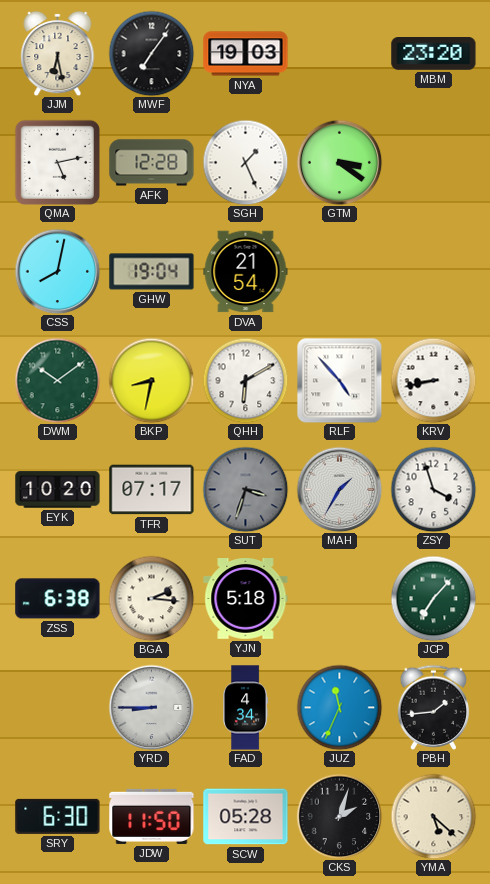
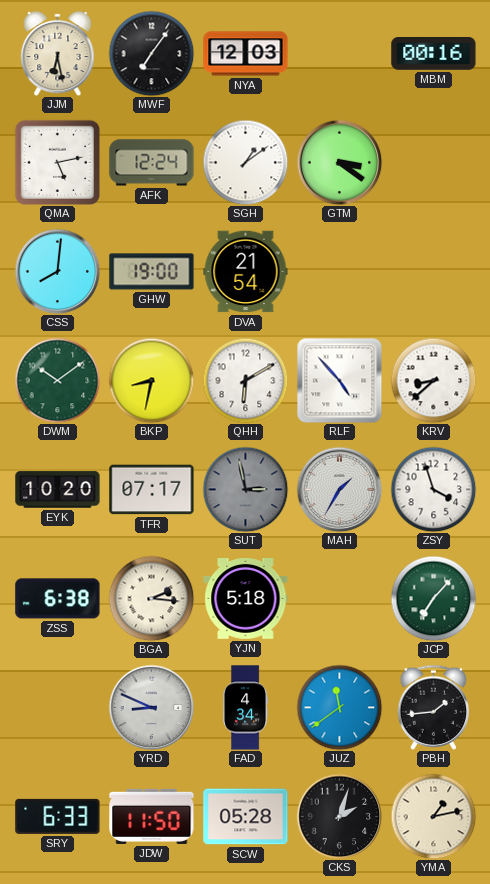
NYA: 19:03 -> 12:03
MBM: 23:20 -> 00:16
AFK: 12:28 -> 12:24
SGH: 1:26 -> 1:09
CSS: 8:02 -> 8:01
GHW: 19:04 -> 19:00
KRV: 8:43 -> 8:38
SUT: 3:33 -> 2:58
YRD: 8:45 -> 8:49
JUZ: 11:34 -> 11:39
SRY: 6:30 -> 6:33
YMA: 5:22 -> 1:13
